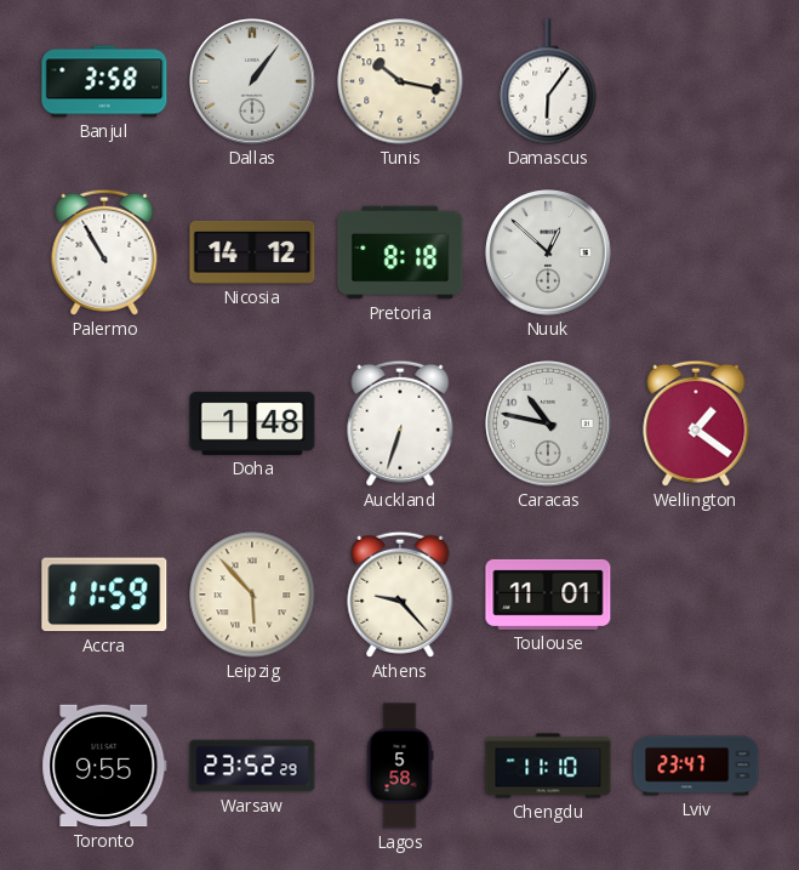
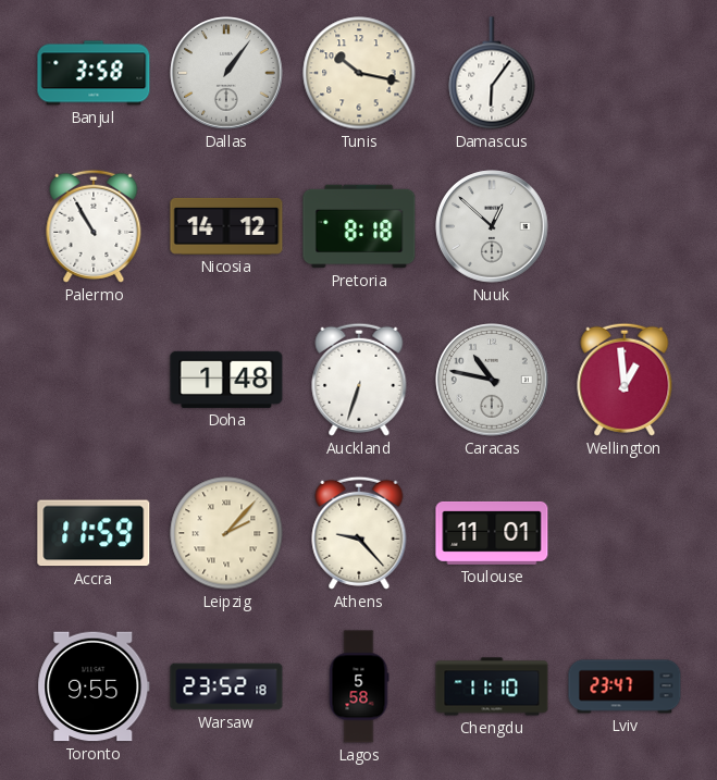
Wellington: 1:21 -> 12:59
Leipzig: 5:53 -> 2:07
Warsaw: 23:52:29 -> 23:52:18
